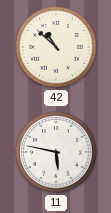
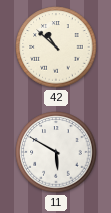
11: 5:47 -> 5:50
